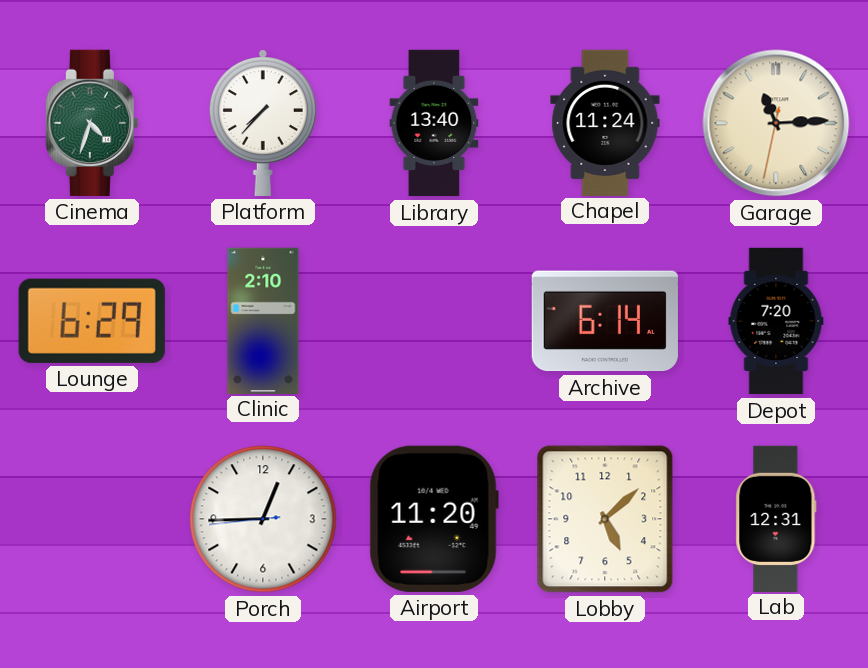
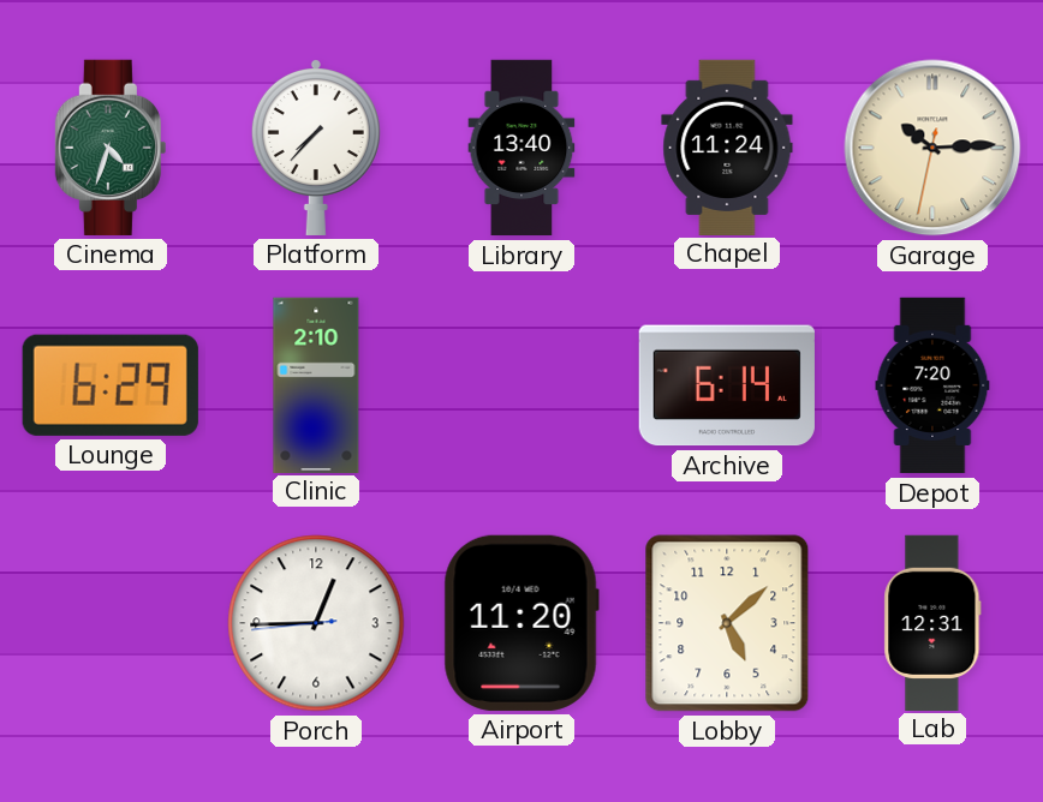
Garage: 11:14 -> 10:14
